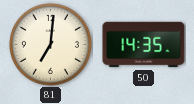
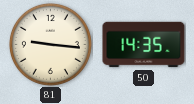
81: 7:01 -> 9:16
